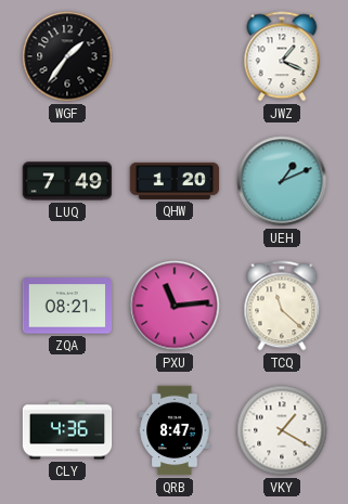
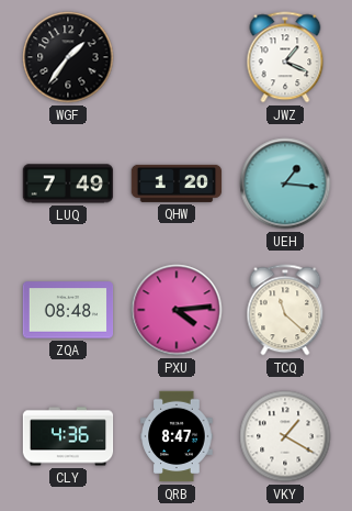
UEH: 1:11 -> 1:16
ZQA: 08:21 -> 08:48
PXU: 11:14 -> 4:14
